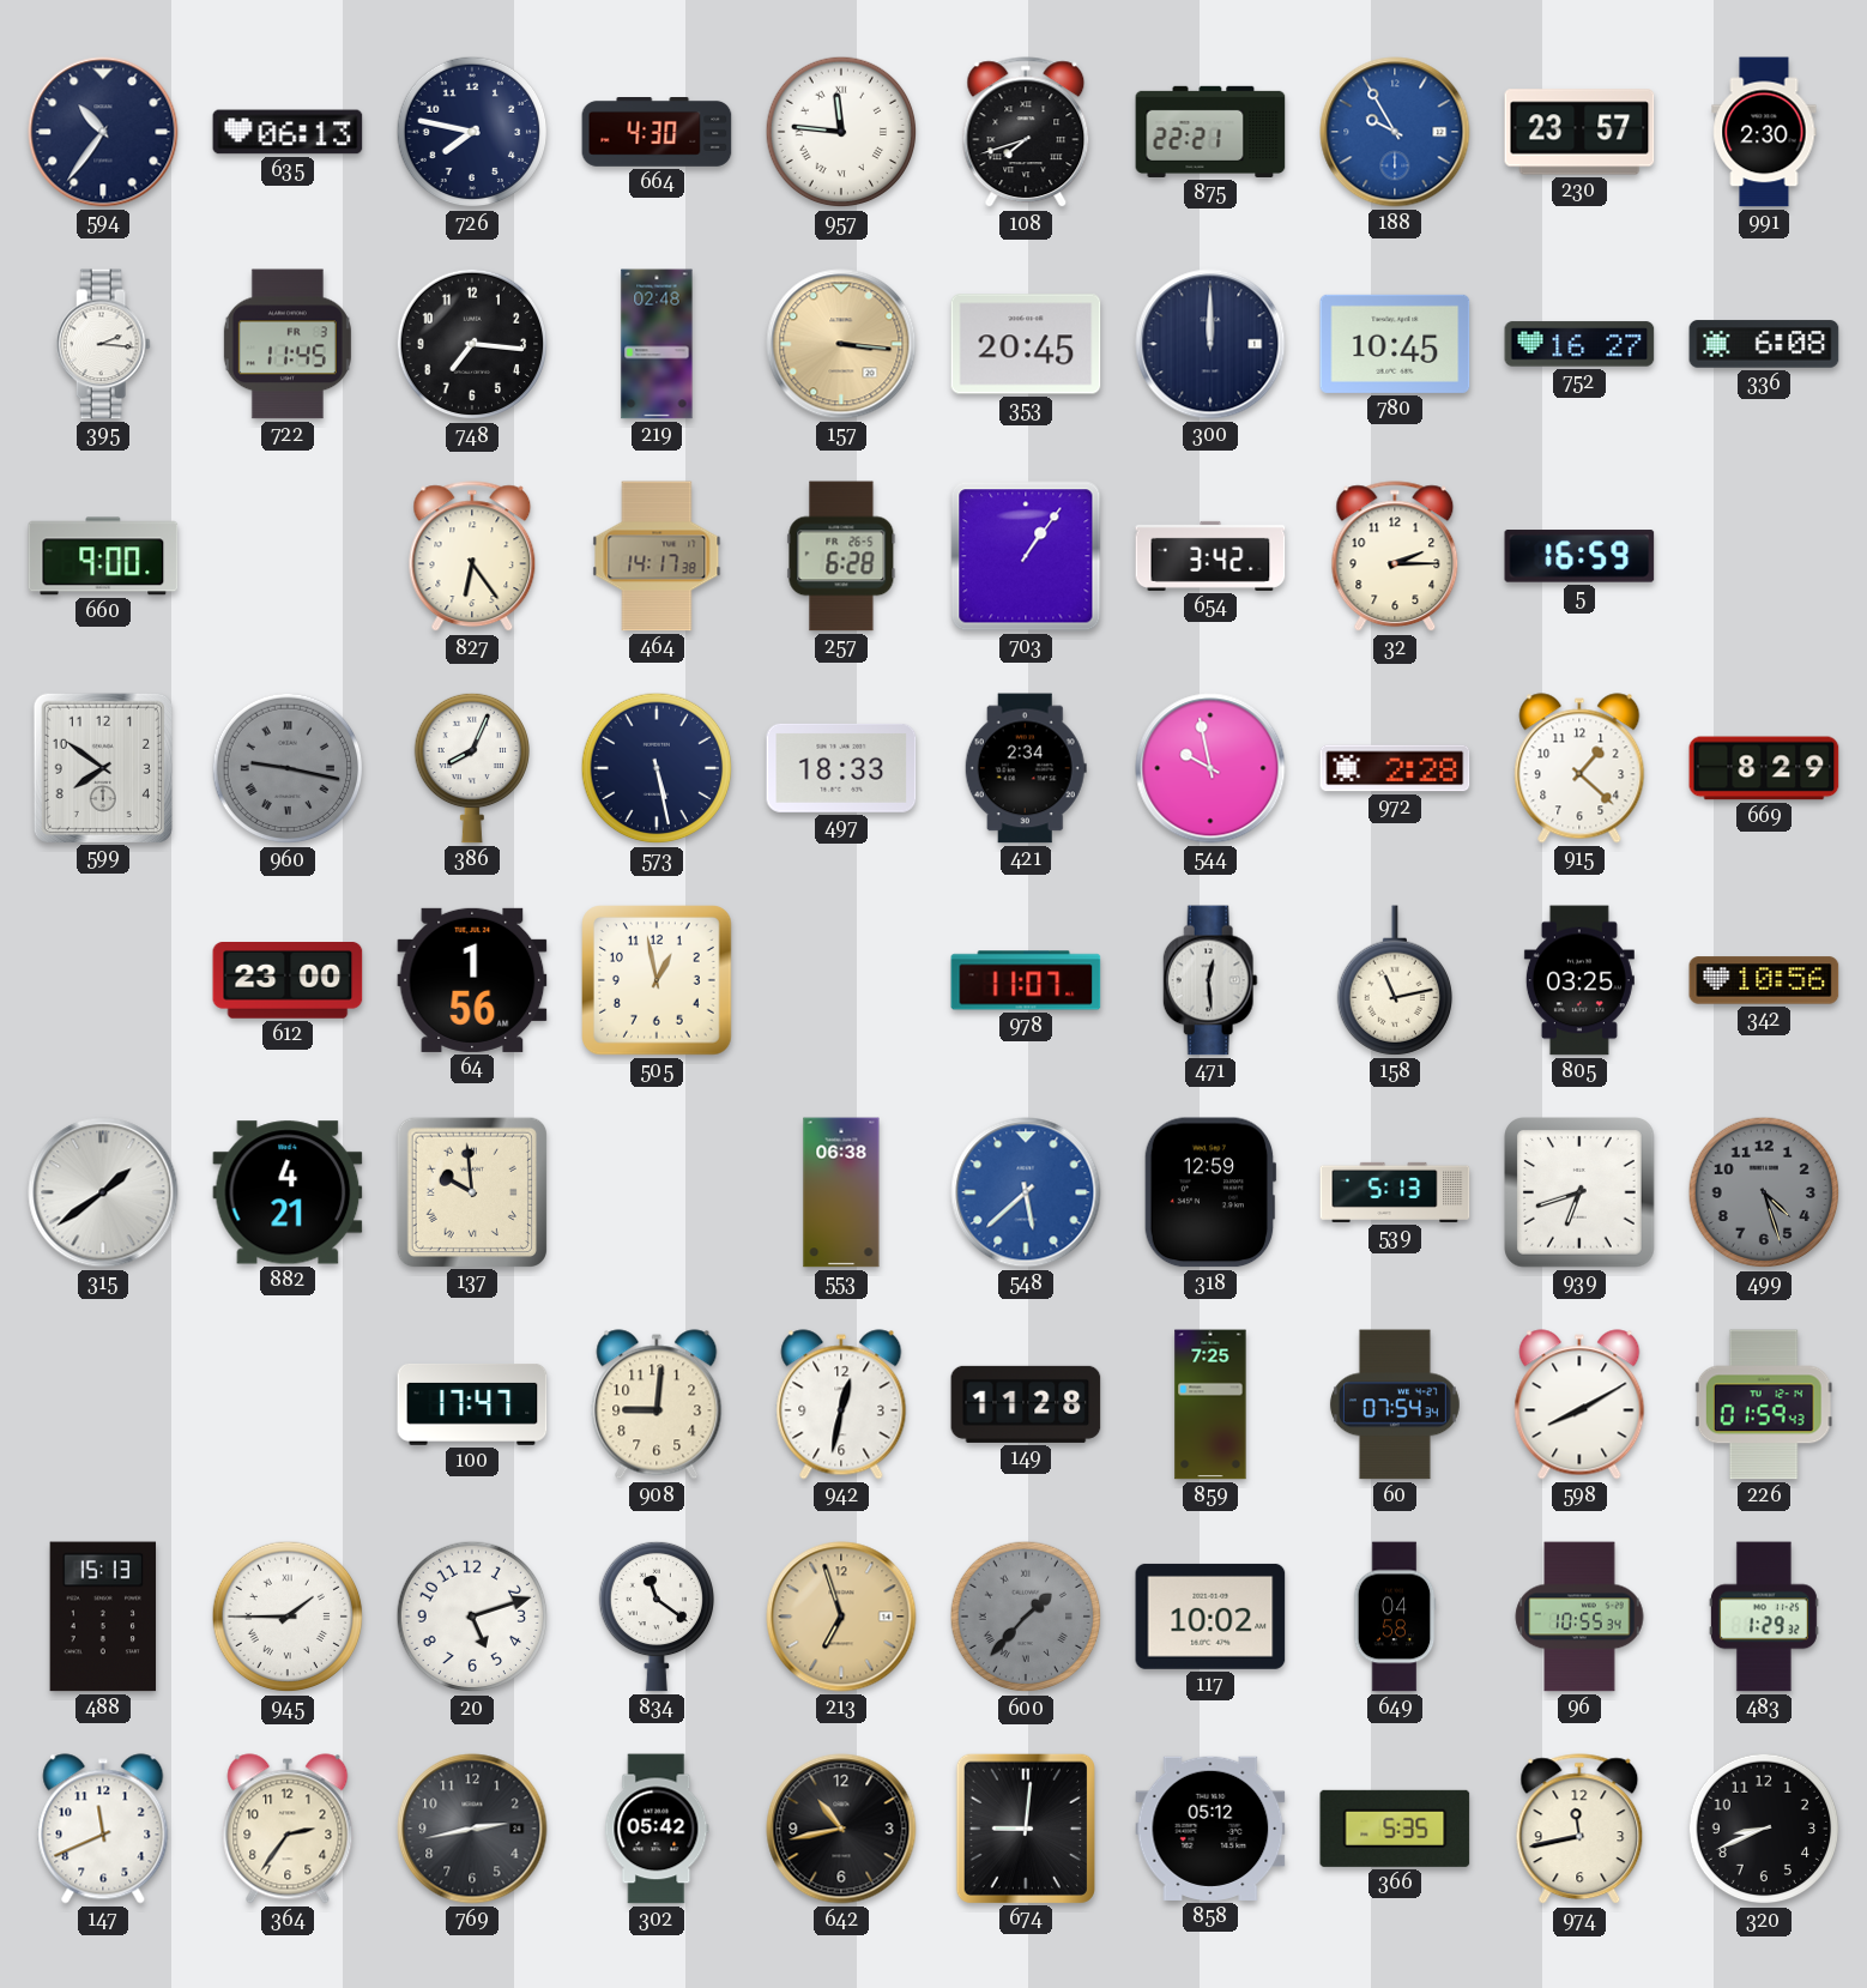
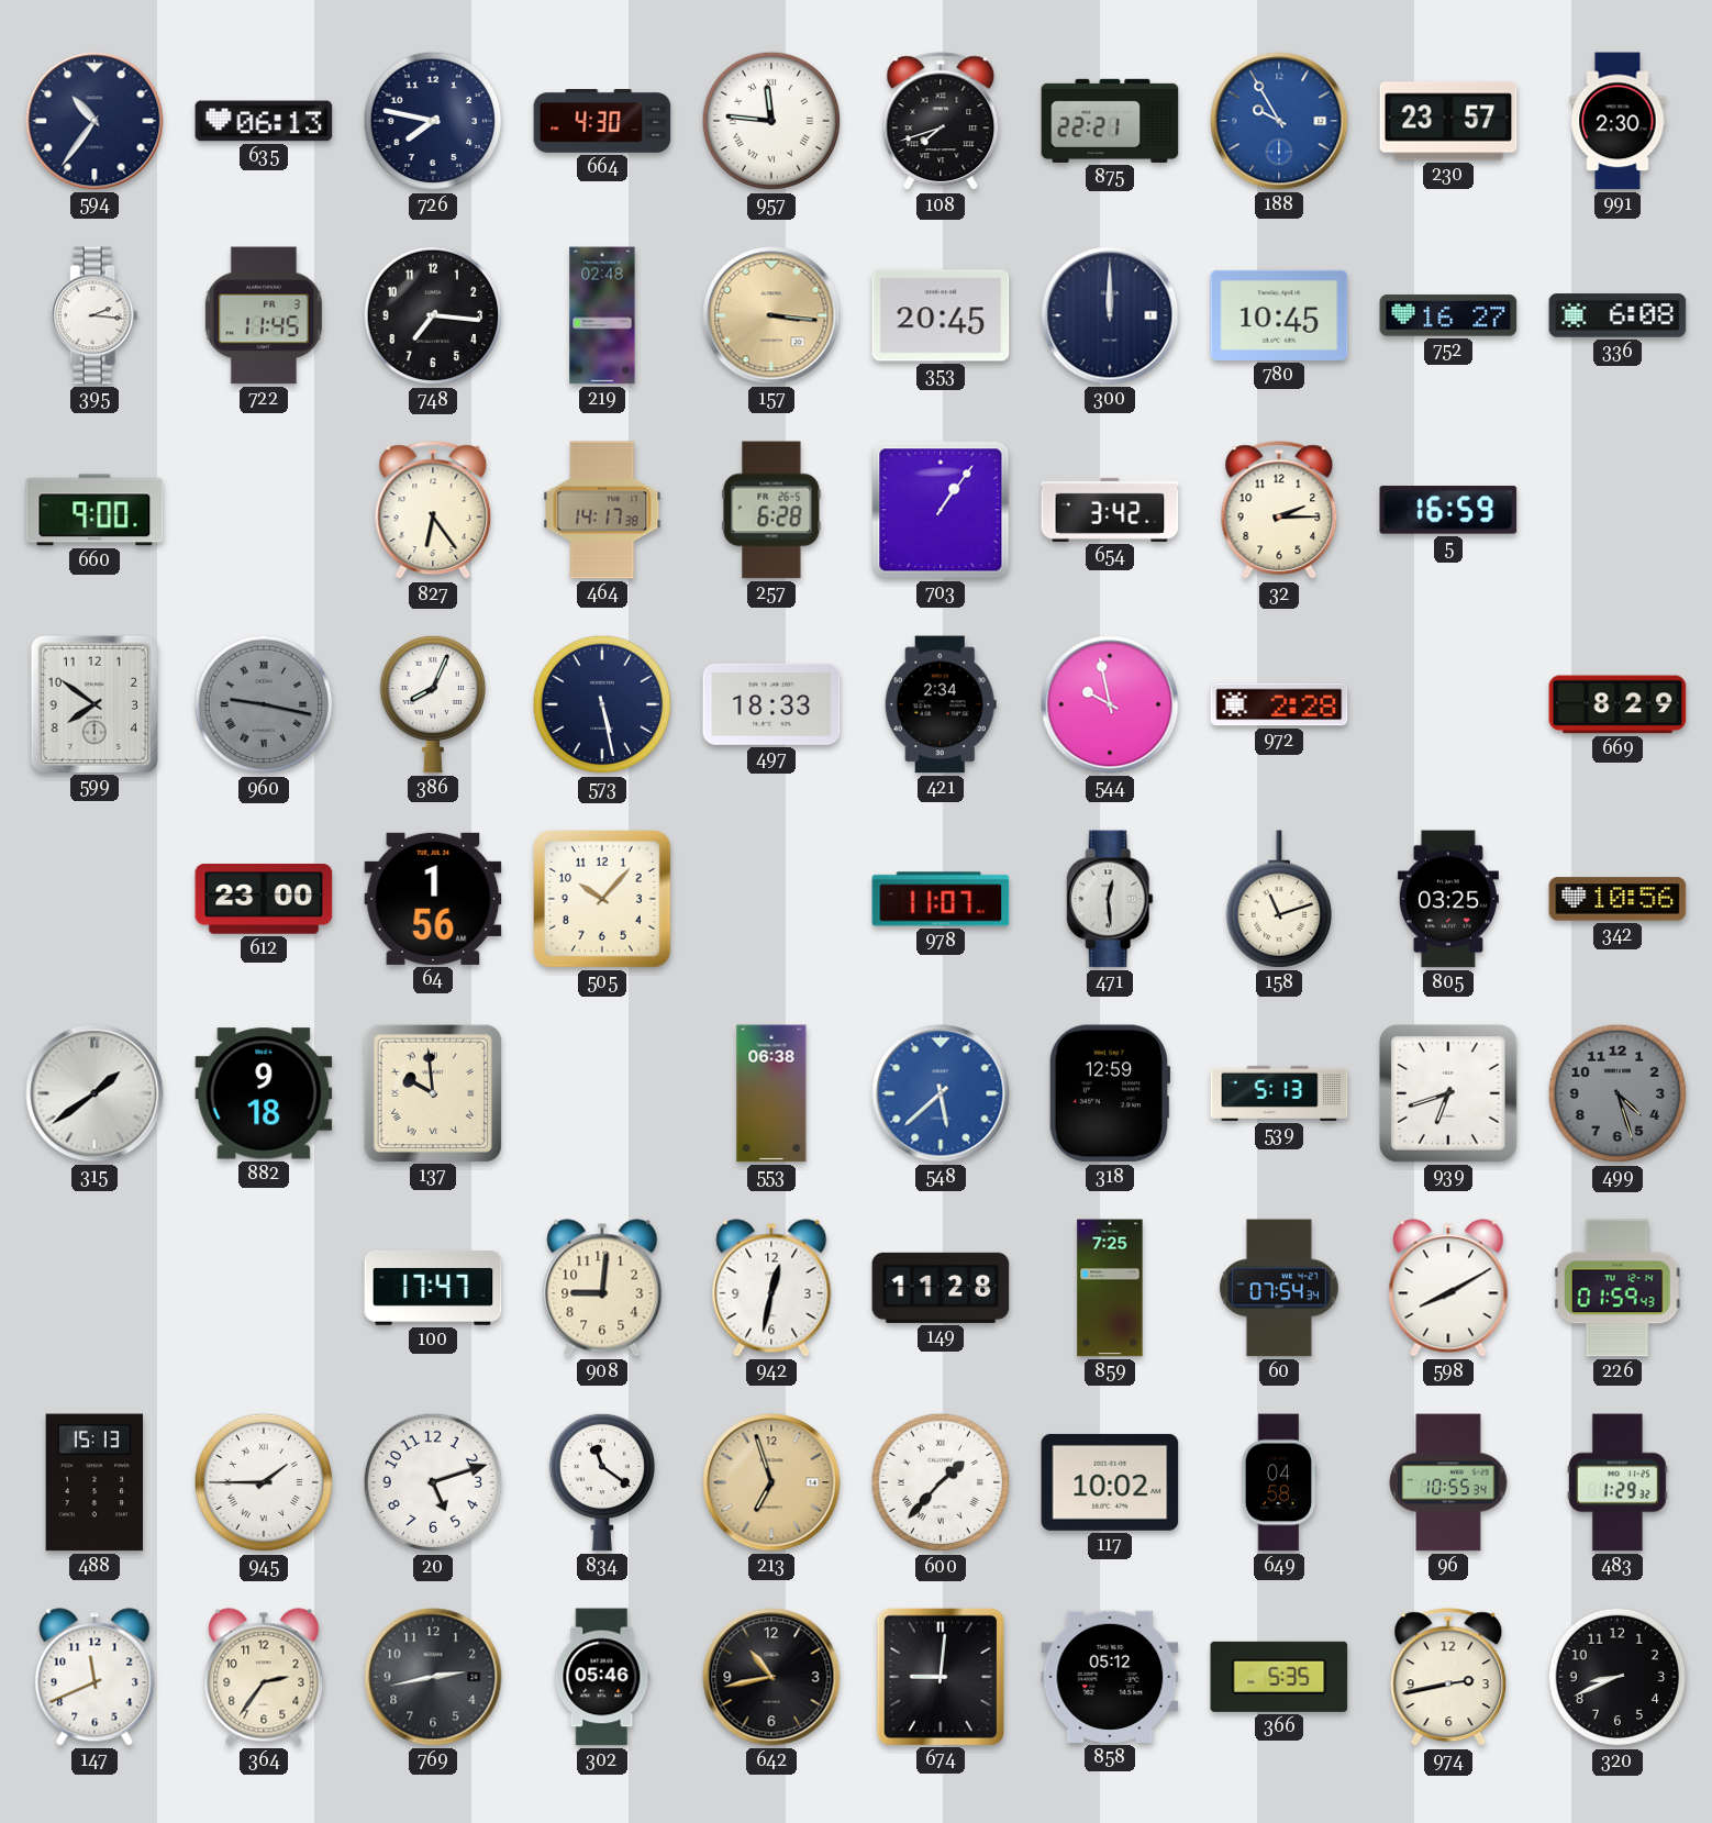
915: 1:22 -> none
505: 12:58 -> 10:07
158: 11:13 -> 11:12
882: 4:21 -> 9:18
600 dial: grey -> white
302: 05:42 -> 05:46
974: 11:43 -> 2:43
